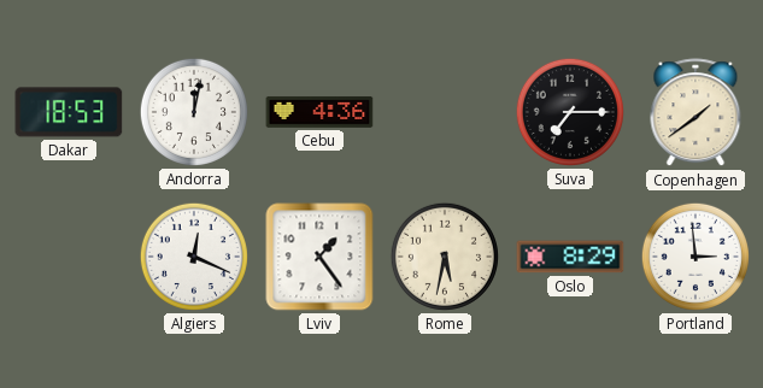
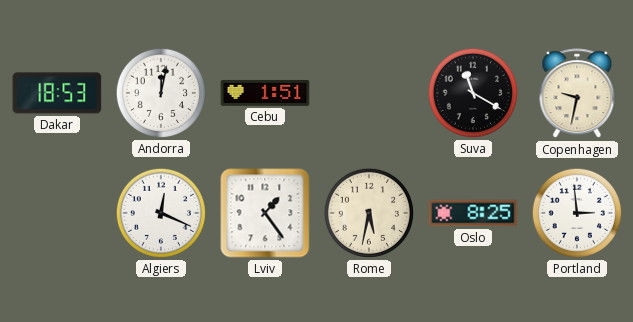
Cebu: 4:36 -> 1:51
Suva: 7:15 -> 11:20
Copenhagen: 1:39 -> 9:32
Oslo: 8:29 -> 8:25
